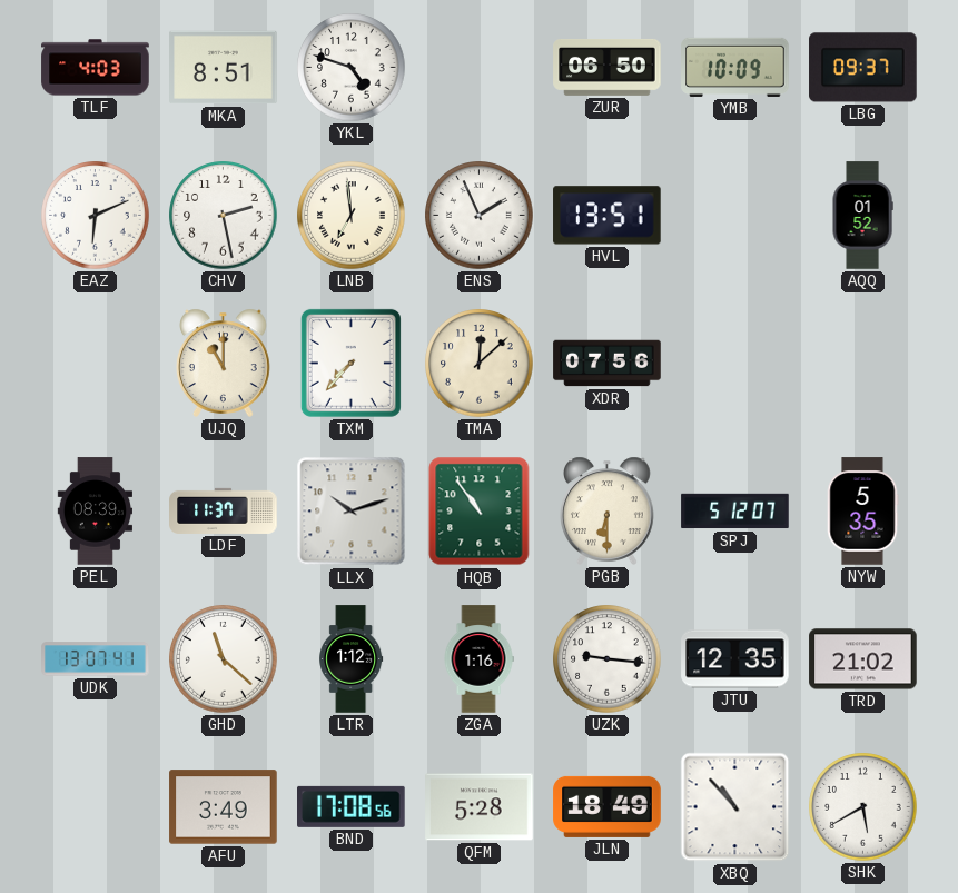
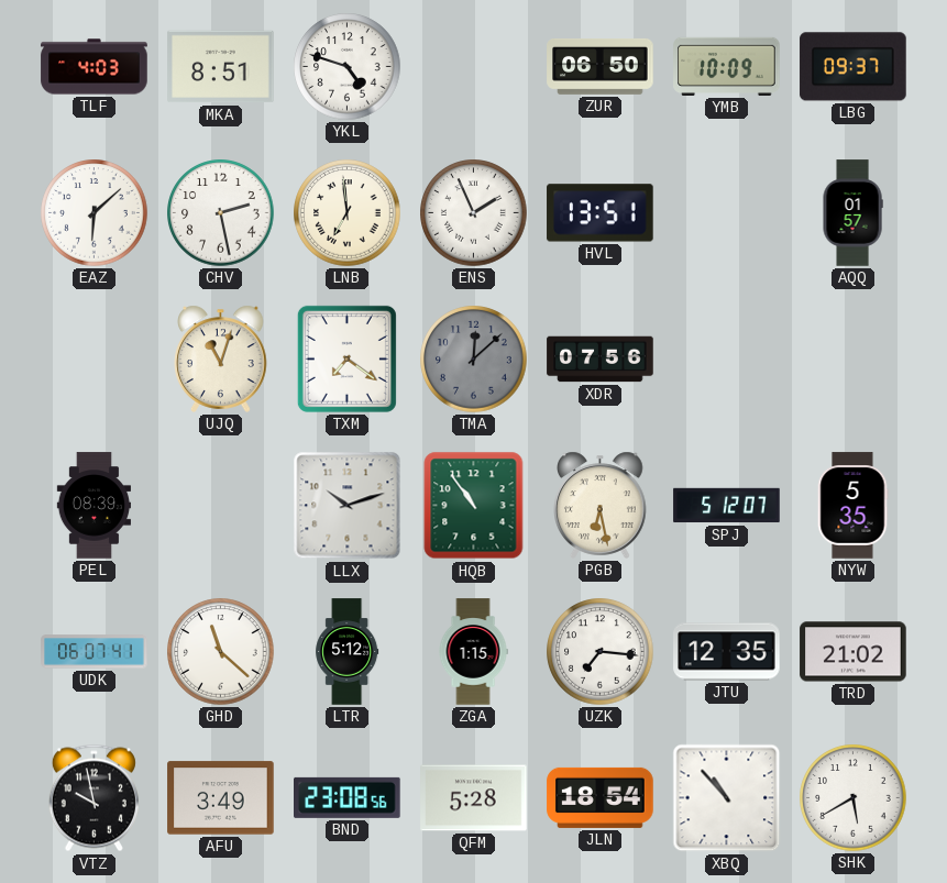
EAZ: 6:11 -> 6:08
AQQ: 01:52 -> 01:57
UJQ: 11:00 -> 11:03
TXM: 7:37 -> 7:21
TMA dial: cream -> grey
LDF: 11:37 -> none
PGB: 6:30 -> 6:28
UDK: 13:07 -> 06:07
LTR: 1:12 -> 5:12
ZGA: 1:16 -> 1:15
UZK: 9:16 -> 7:16
VTZ: none -> 9:58
BND: 17:08 -> 23:08
JLN: 18:49 -> 18:54
